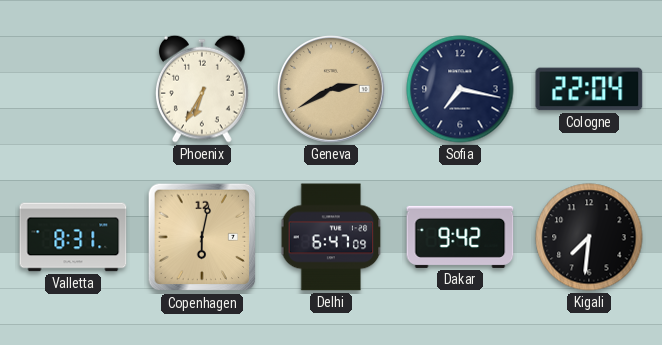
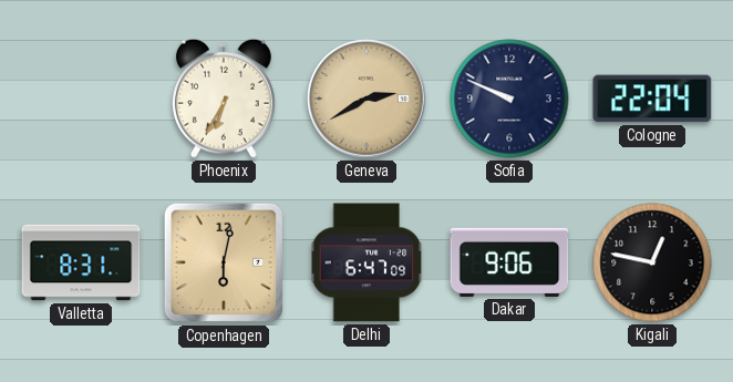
Sofia: 7:17 -> 9:49
Dakar: 9:42 -> 9:06
Kigali: 7:31 -> 12:47
